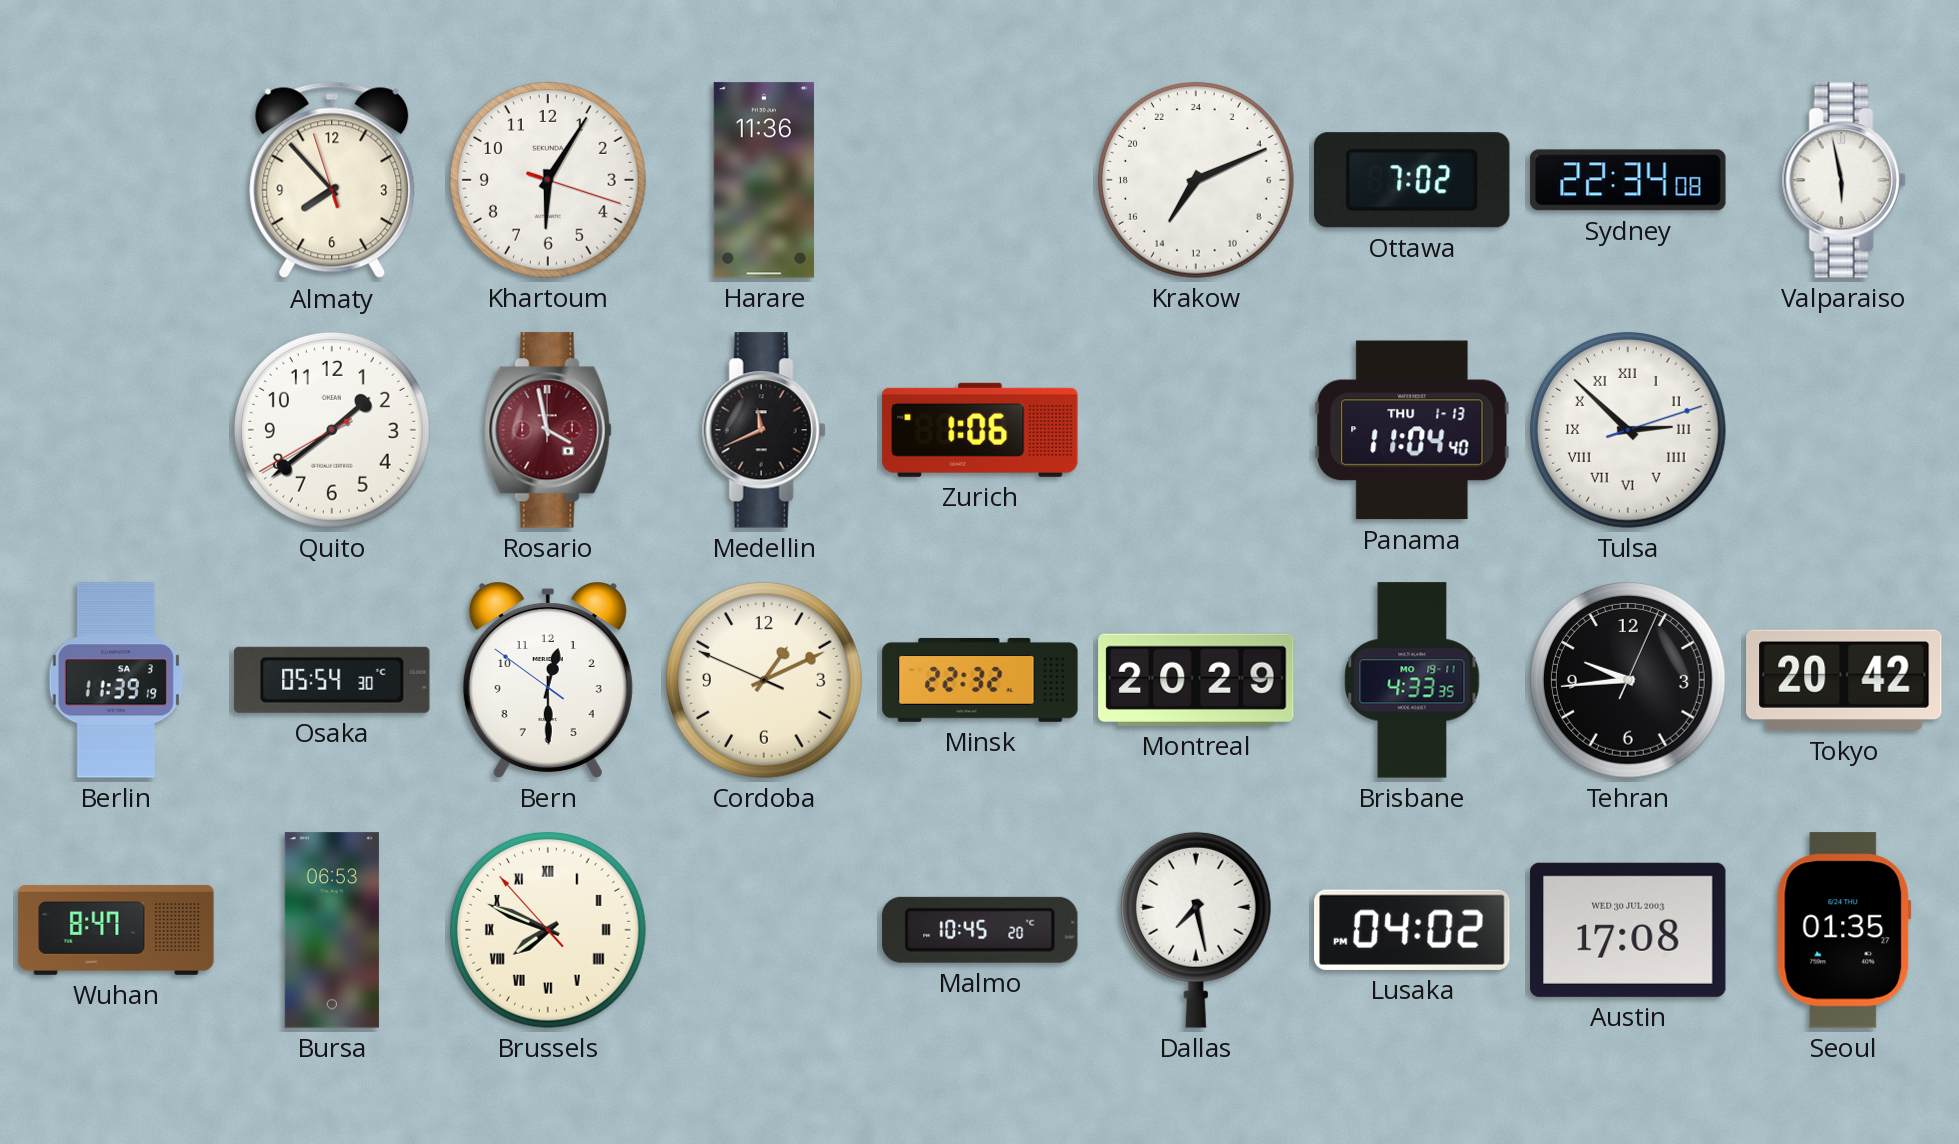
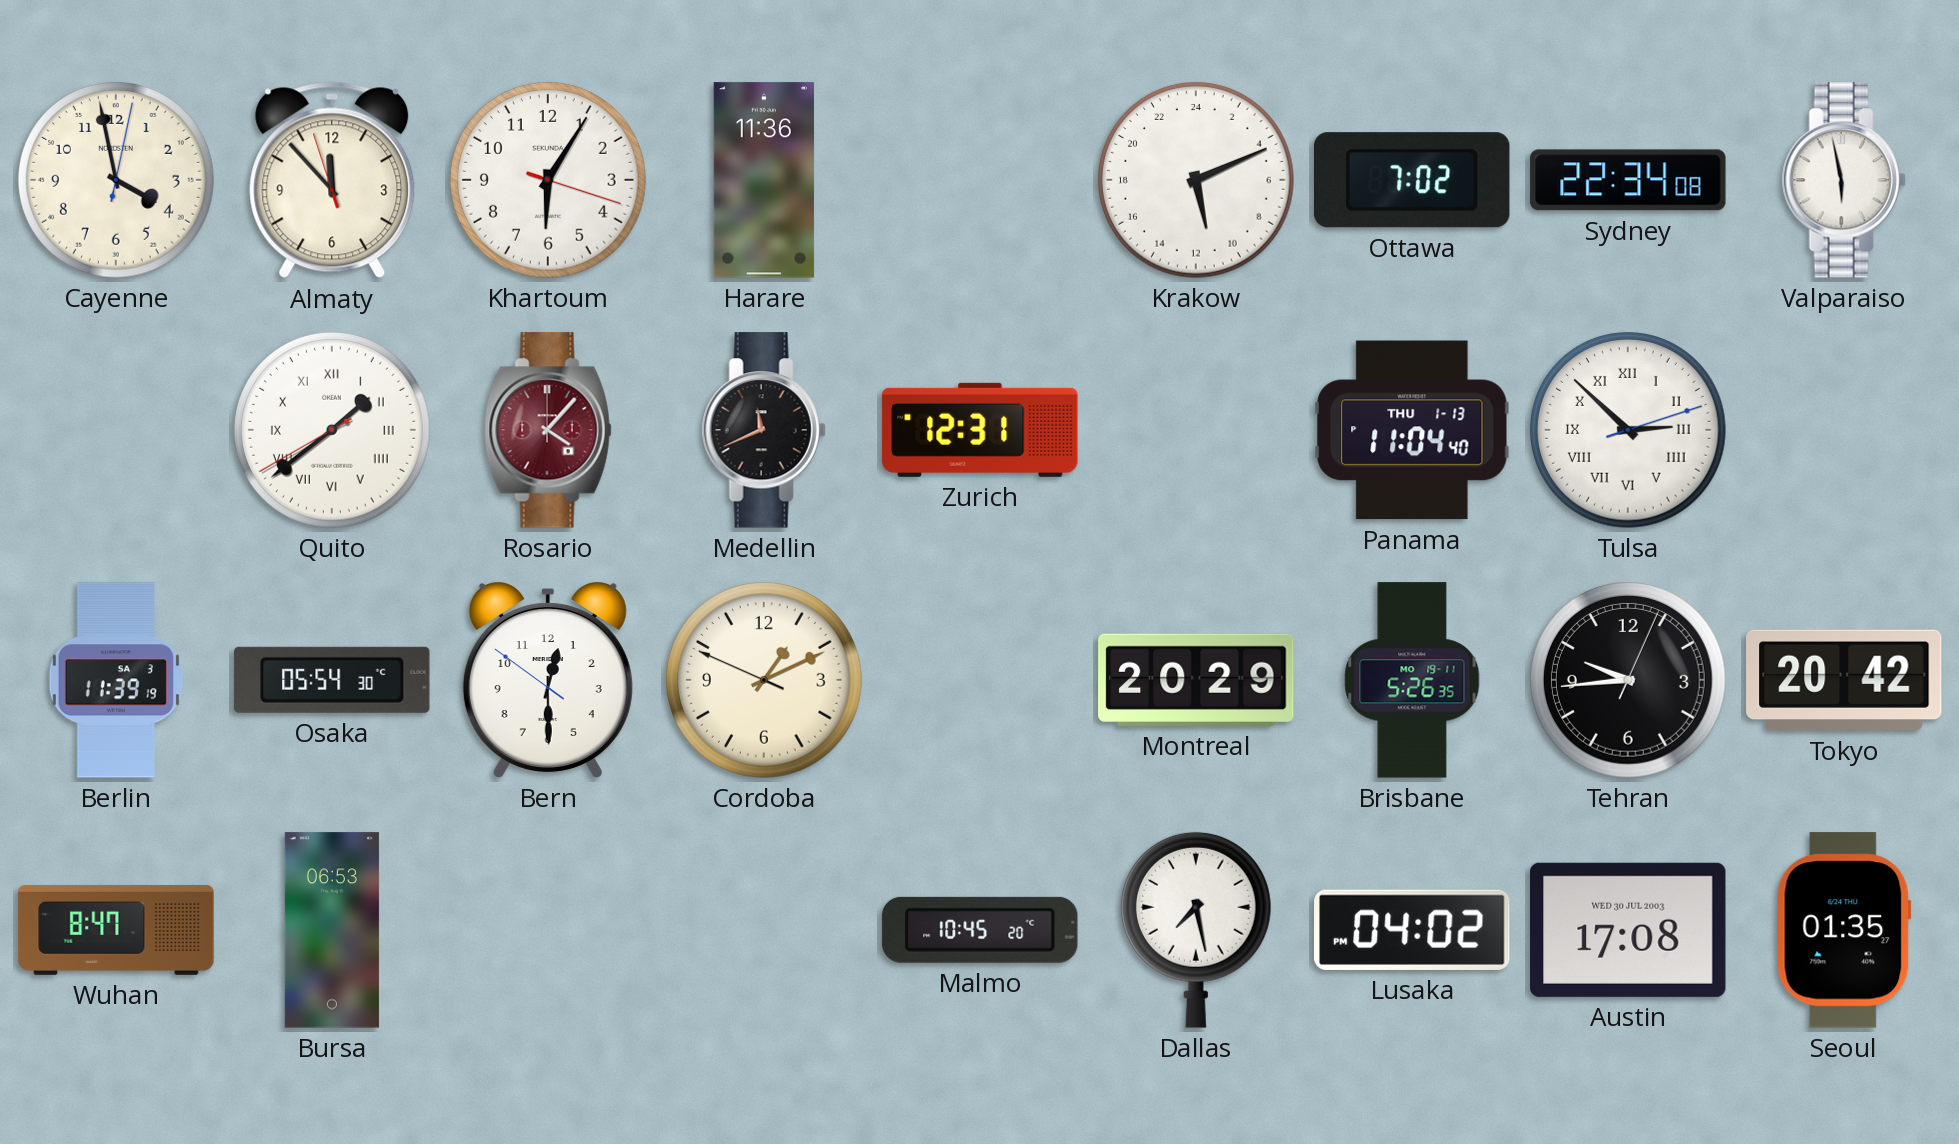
Cayenne: none -> 3:58
Almaty: 7:52 -> 11:52
Krakow: 14:11 -> 11:11
Quito numerals: Arabic -> Roman
Rosario: 3:58 -> 4:07
Zurich: 1:06 -> 12:31
Minsk: 22:32 -> none
Brisbane: 4:33 -> 5:26
Brussels: 7:48 -> none
